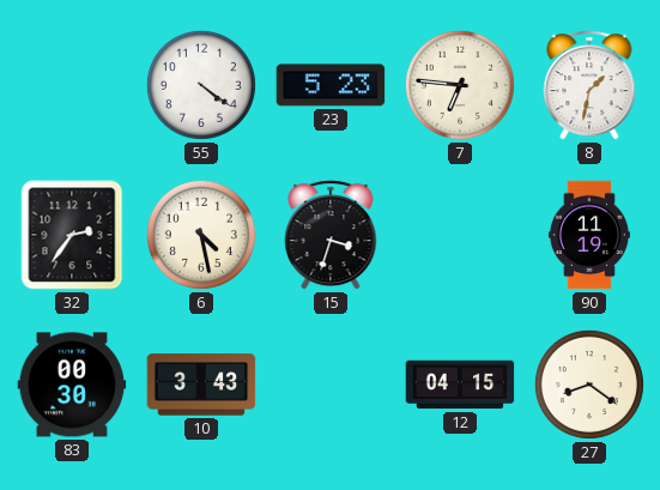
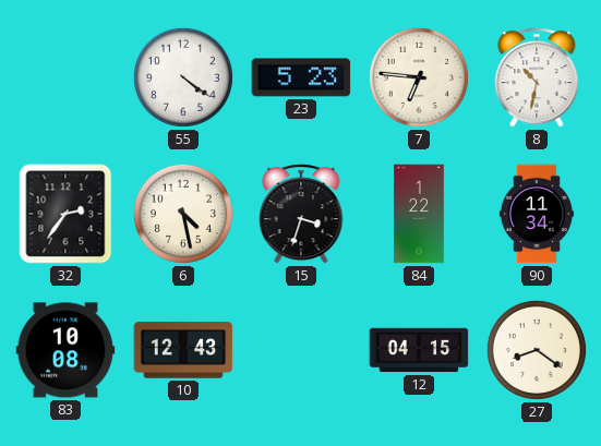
8: 1:32 -> 10:32
84: none -> 1:22
90: 11:19 -> 11:34
83: 00:30 -> 10:08
10: 3:43 -> 12:43
